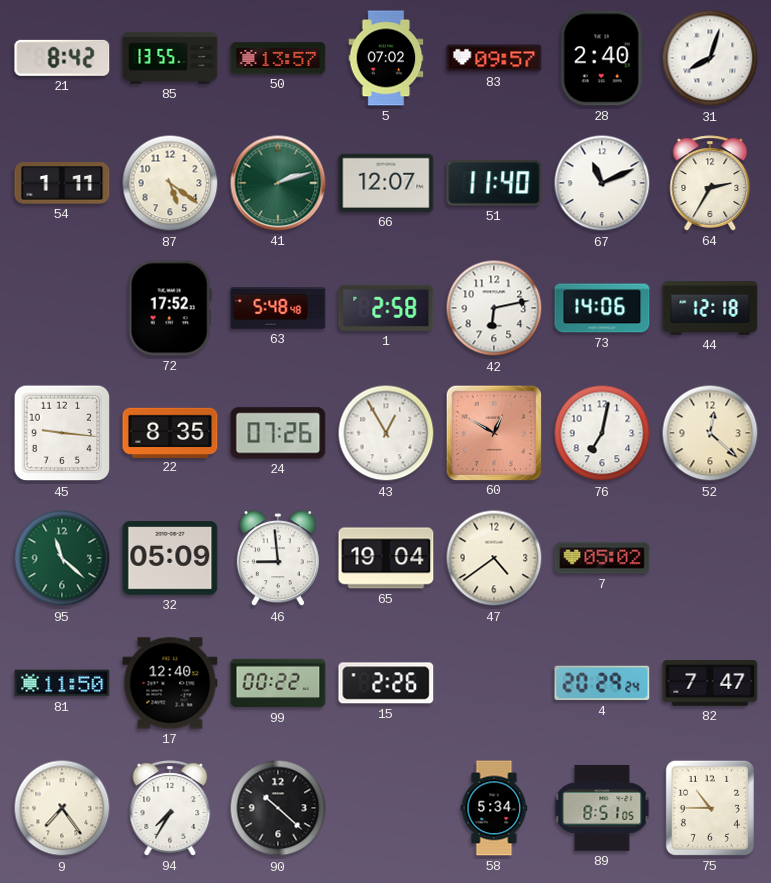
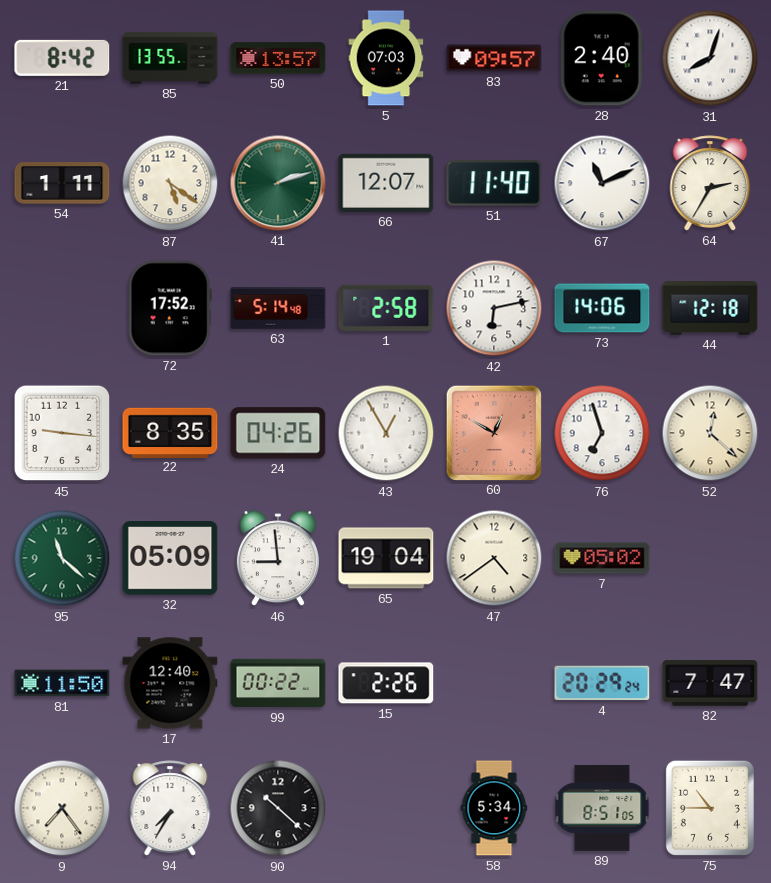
5: 07:02 -> 07:03
63: 5:48 -> 5:14
24: 07:26 -> 04:26
76: 7:02 -> 6:57
